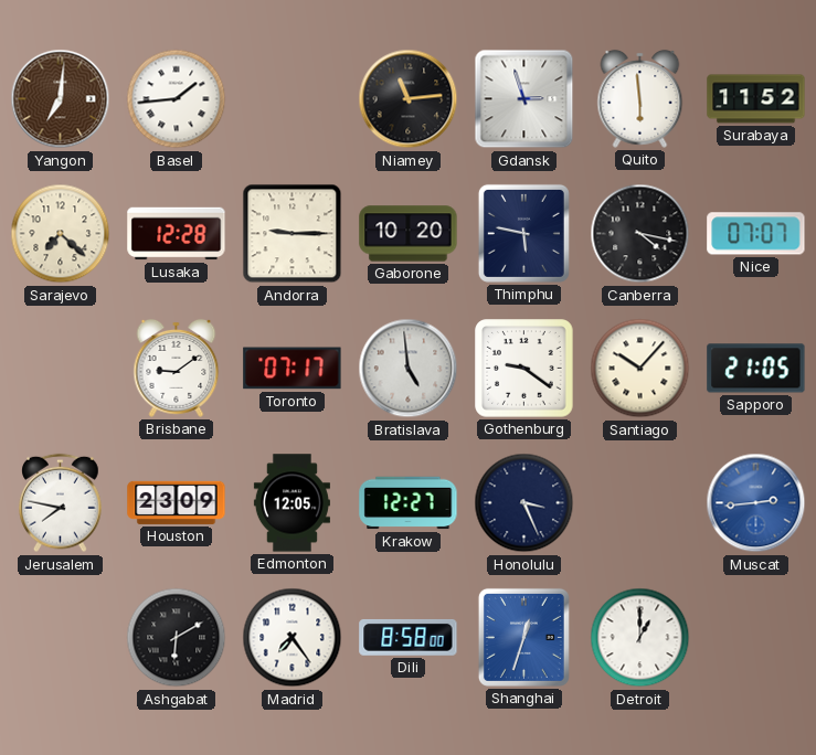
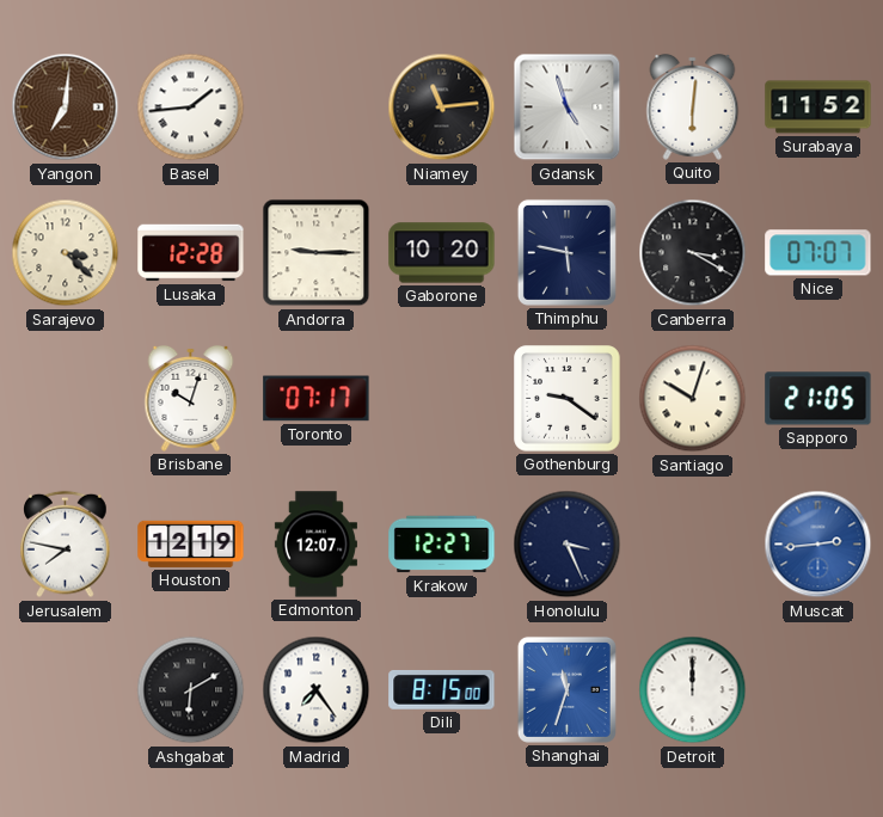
Gdansk: 2:57 -> 4:57
Quito: 5:59 -> 6:01
Sarajevo: 7:22 -> 3:22
Canberra: 4:17 -> 3:20
Brisbane: 9:09 -> 10:03
Bratislava: 4:59 -> none
Santiago: 10:07 -> 10:03
Houston: 23:09 -> 12:19
Edmonton: 12:05 -> 12:07
Dili: 8:58 -> 8:15
Shanghai: 12:33 -> 11:33
Detroit: 1:00 -> 12:00
